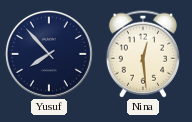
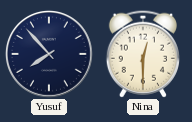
Nina: 12:29 -> 12:30
